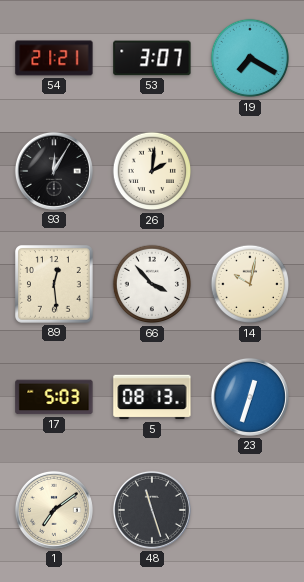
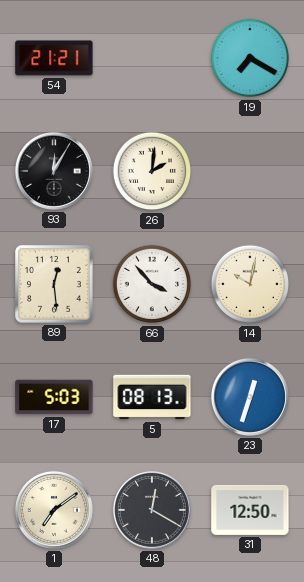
53: 3:07 -> none
48: 11:27 -> 12:20
31: none -> 12:50
